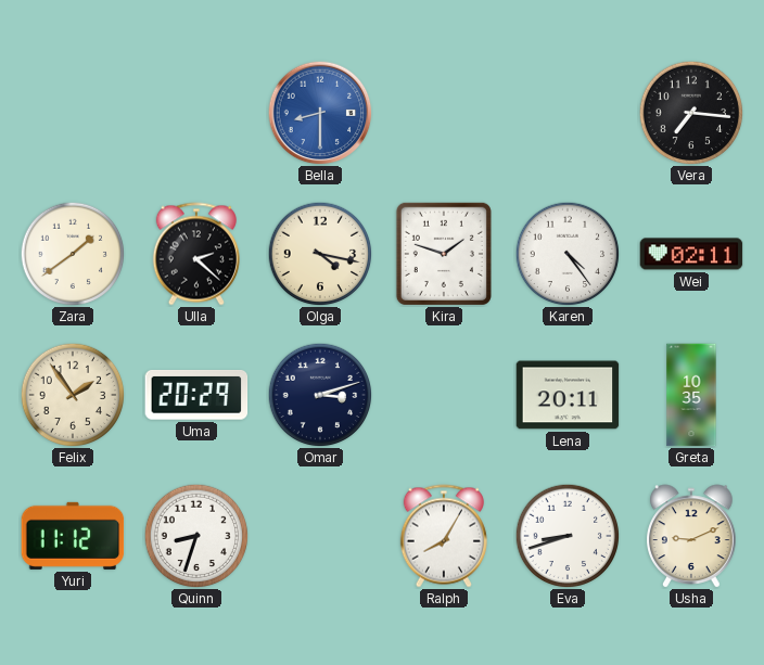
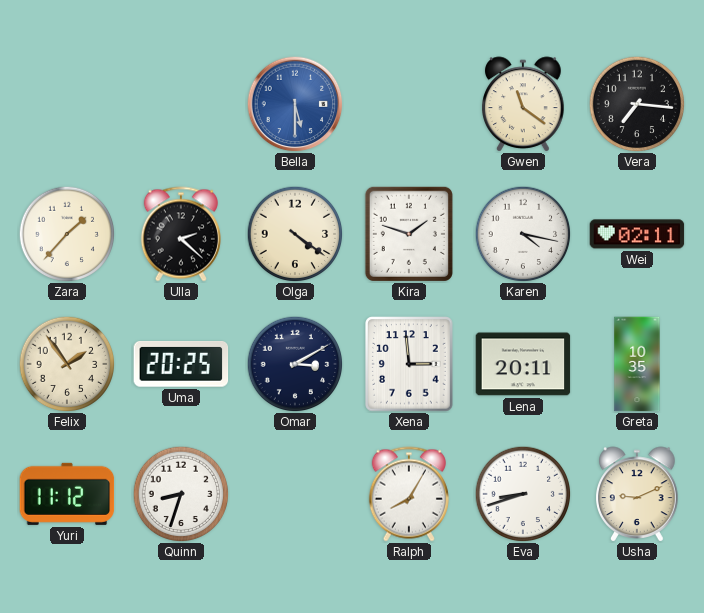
Bella: 8:30 -> 5:30
Gwen: none -> 11:21
Zara: 1:39 -> 1:37
Olga: 4:17 -> 4:21
Karen: 4:24 -> 4:17
Uma: 20:29 -> 20:25
Omar: 3:12 -> 3:10
Xena: none -> 2:59
